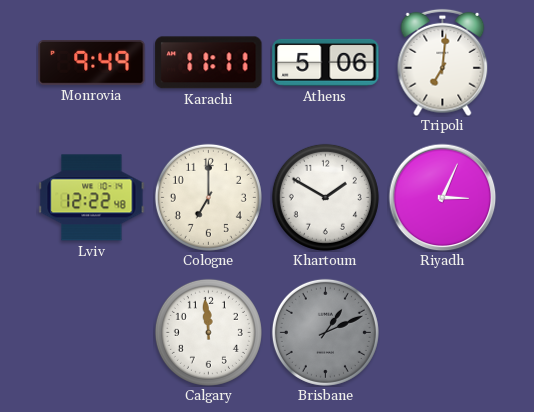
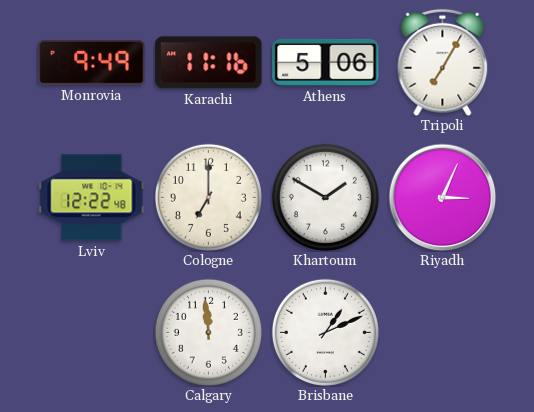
Karachi: 11:11 -> 11:16
Tripoli: 7:01 -> 7:05
Brisbane dial: grey -> white
